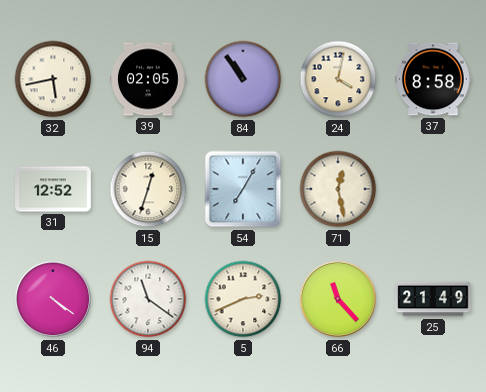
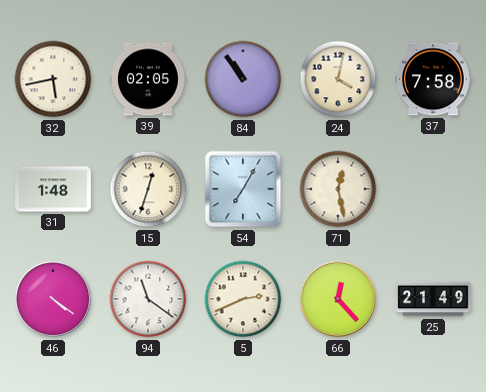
37: 8:58 -> 7:58
31: 12:52 -> 1:48
66: 11:23 -> 12:23
